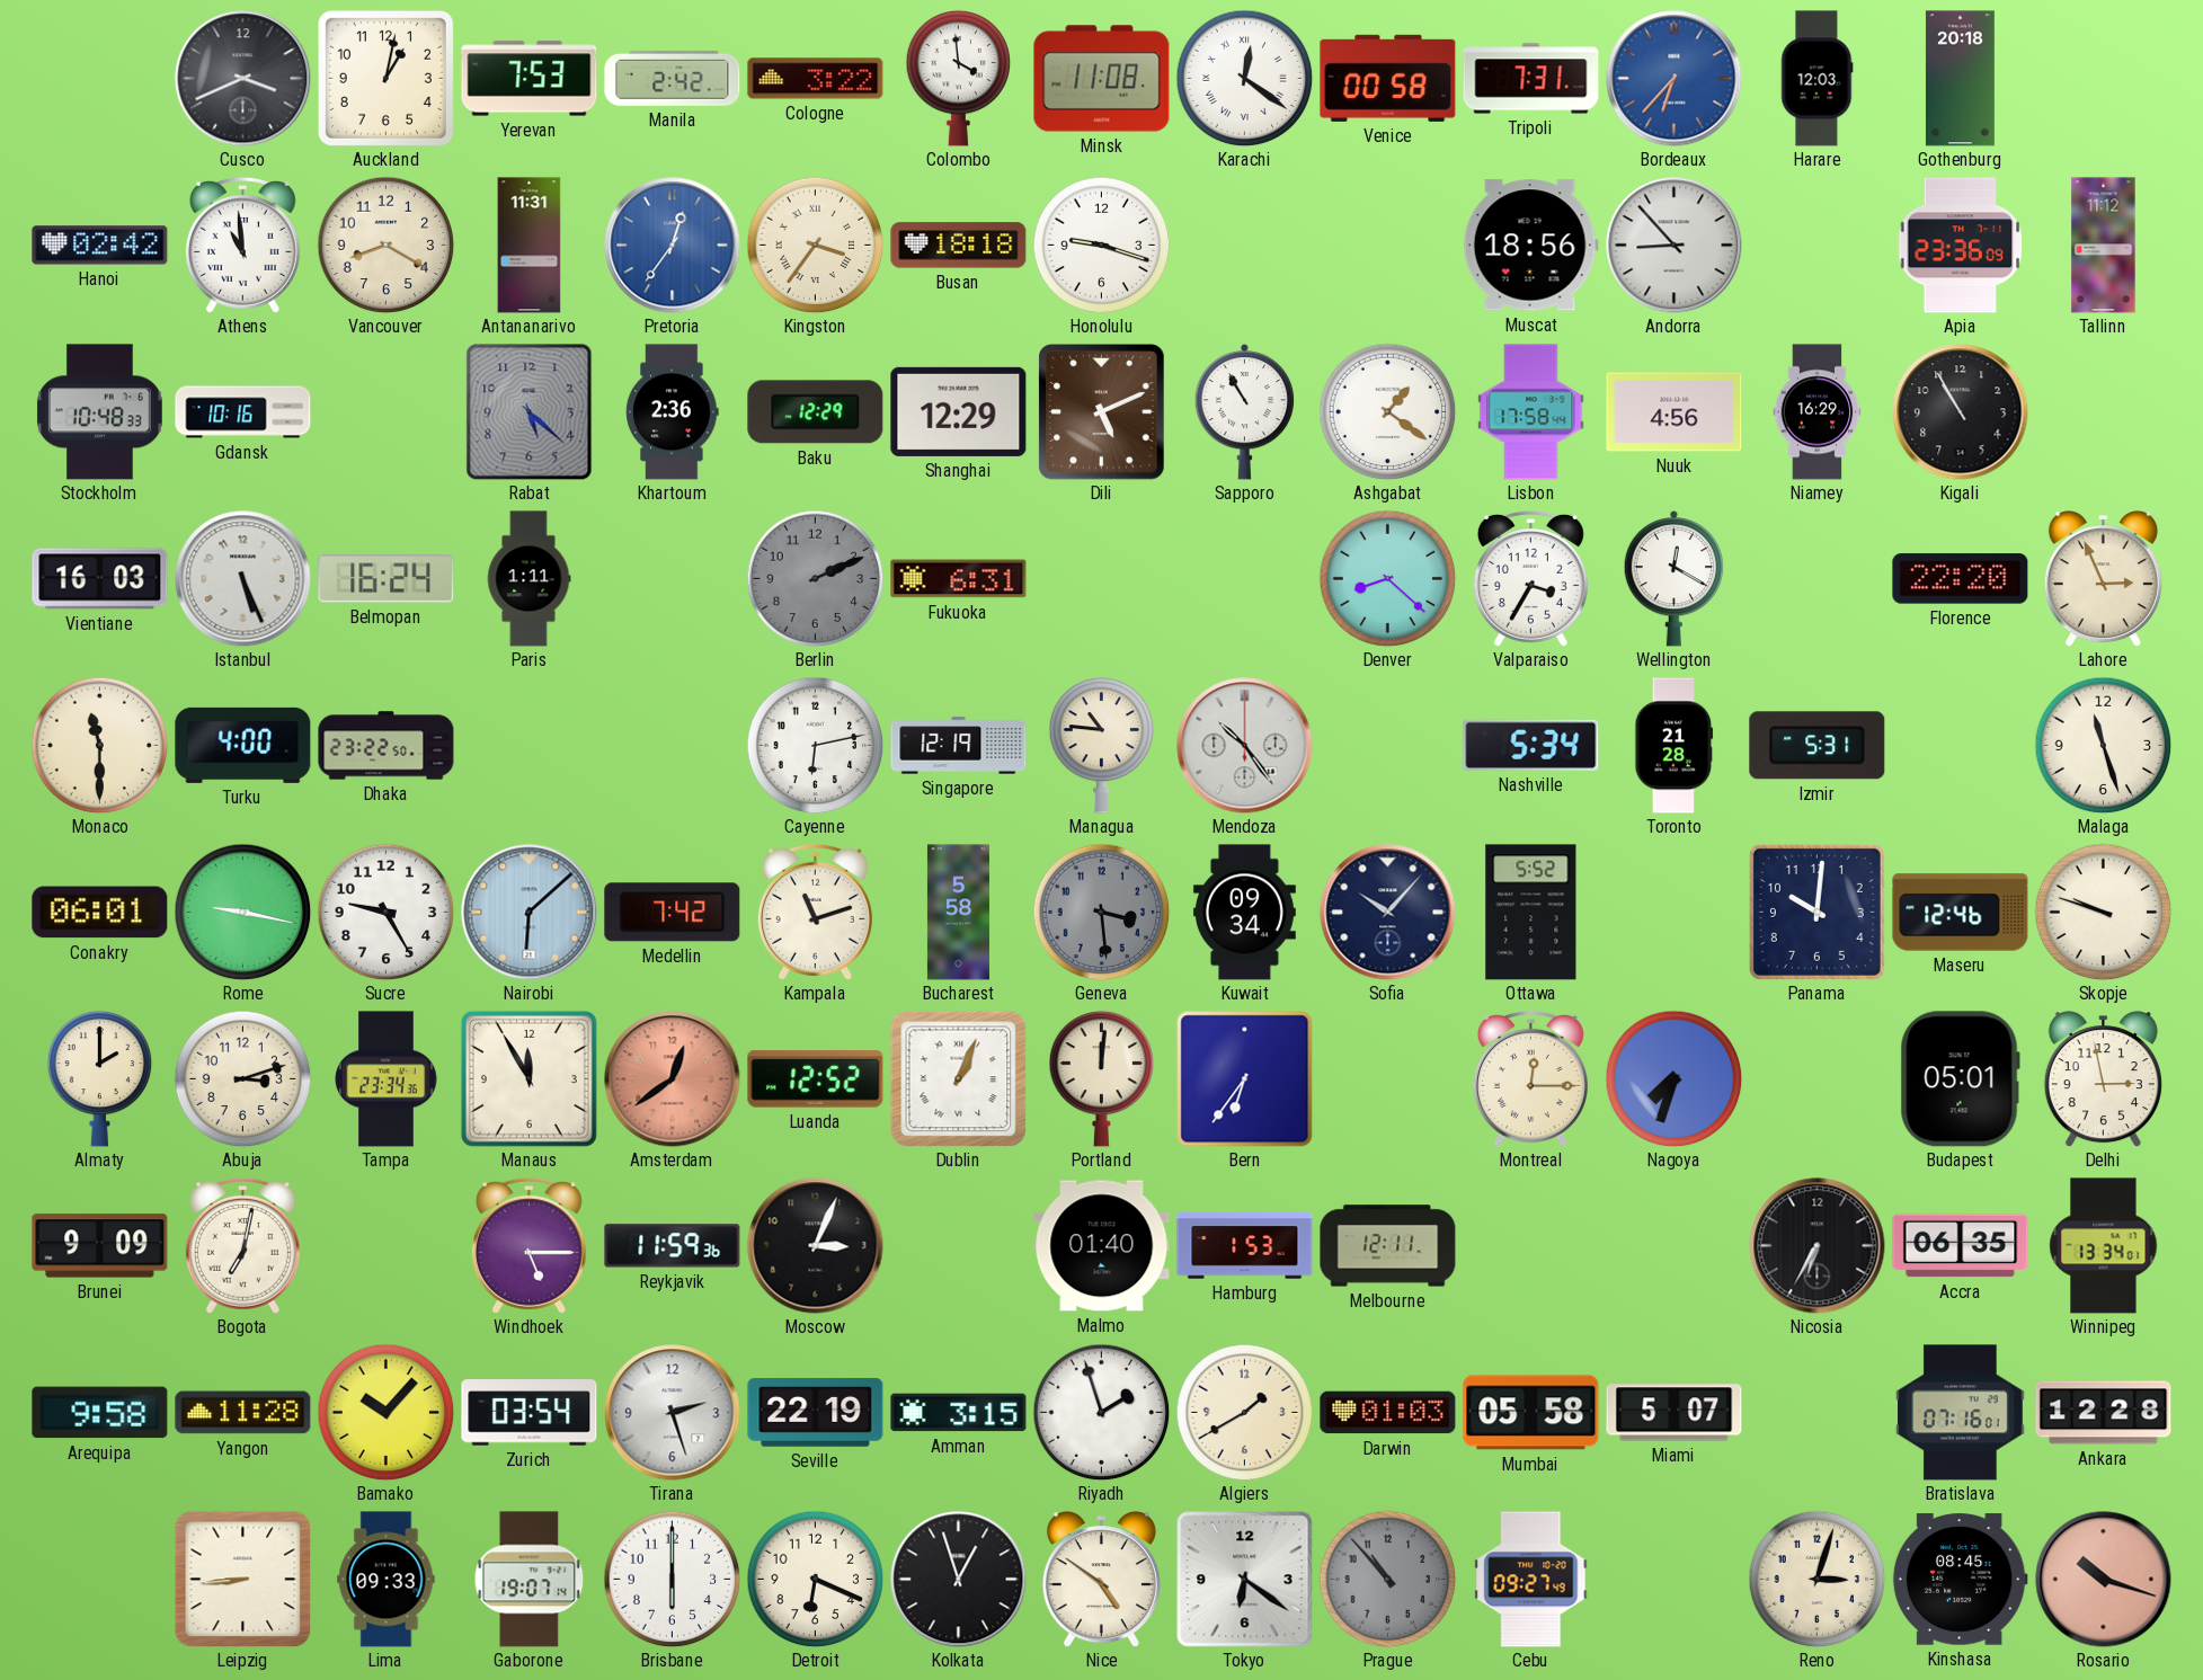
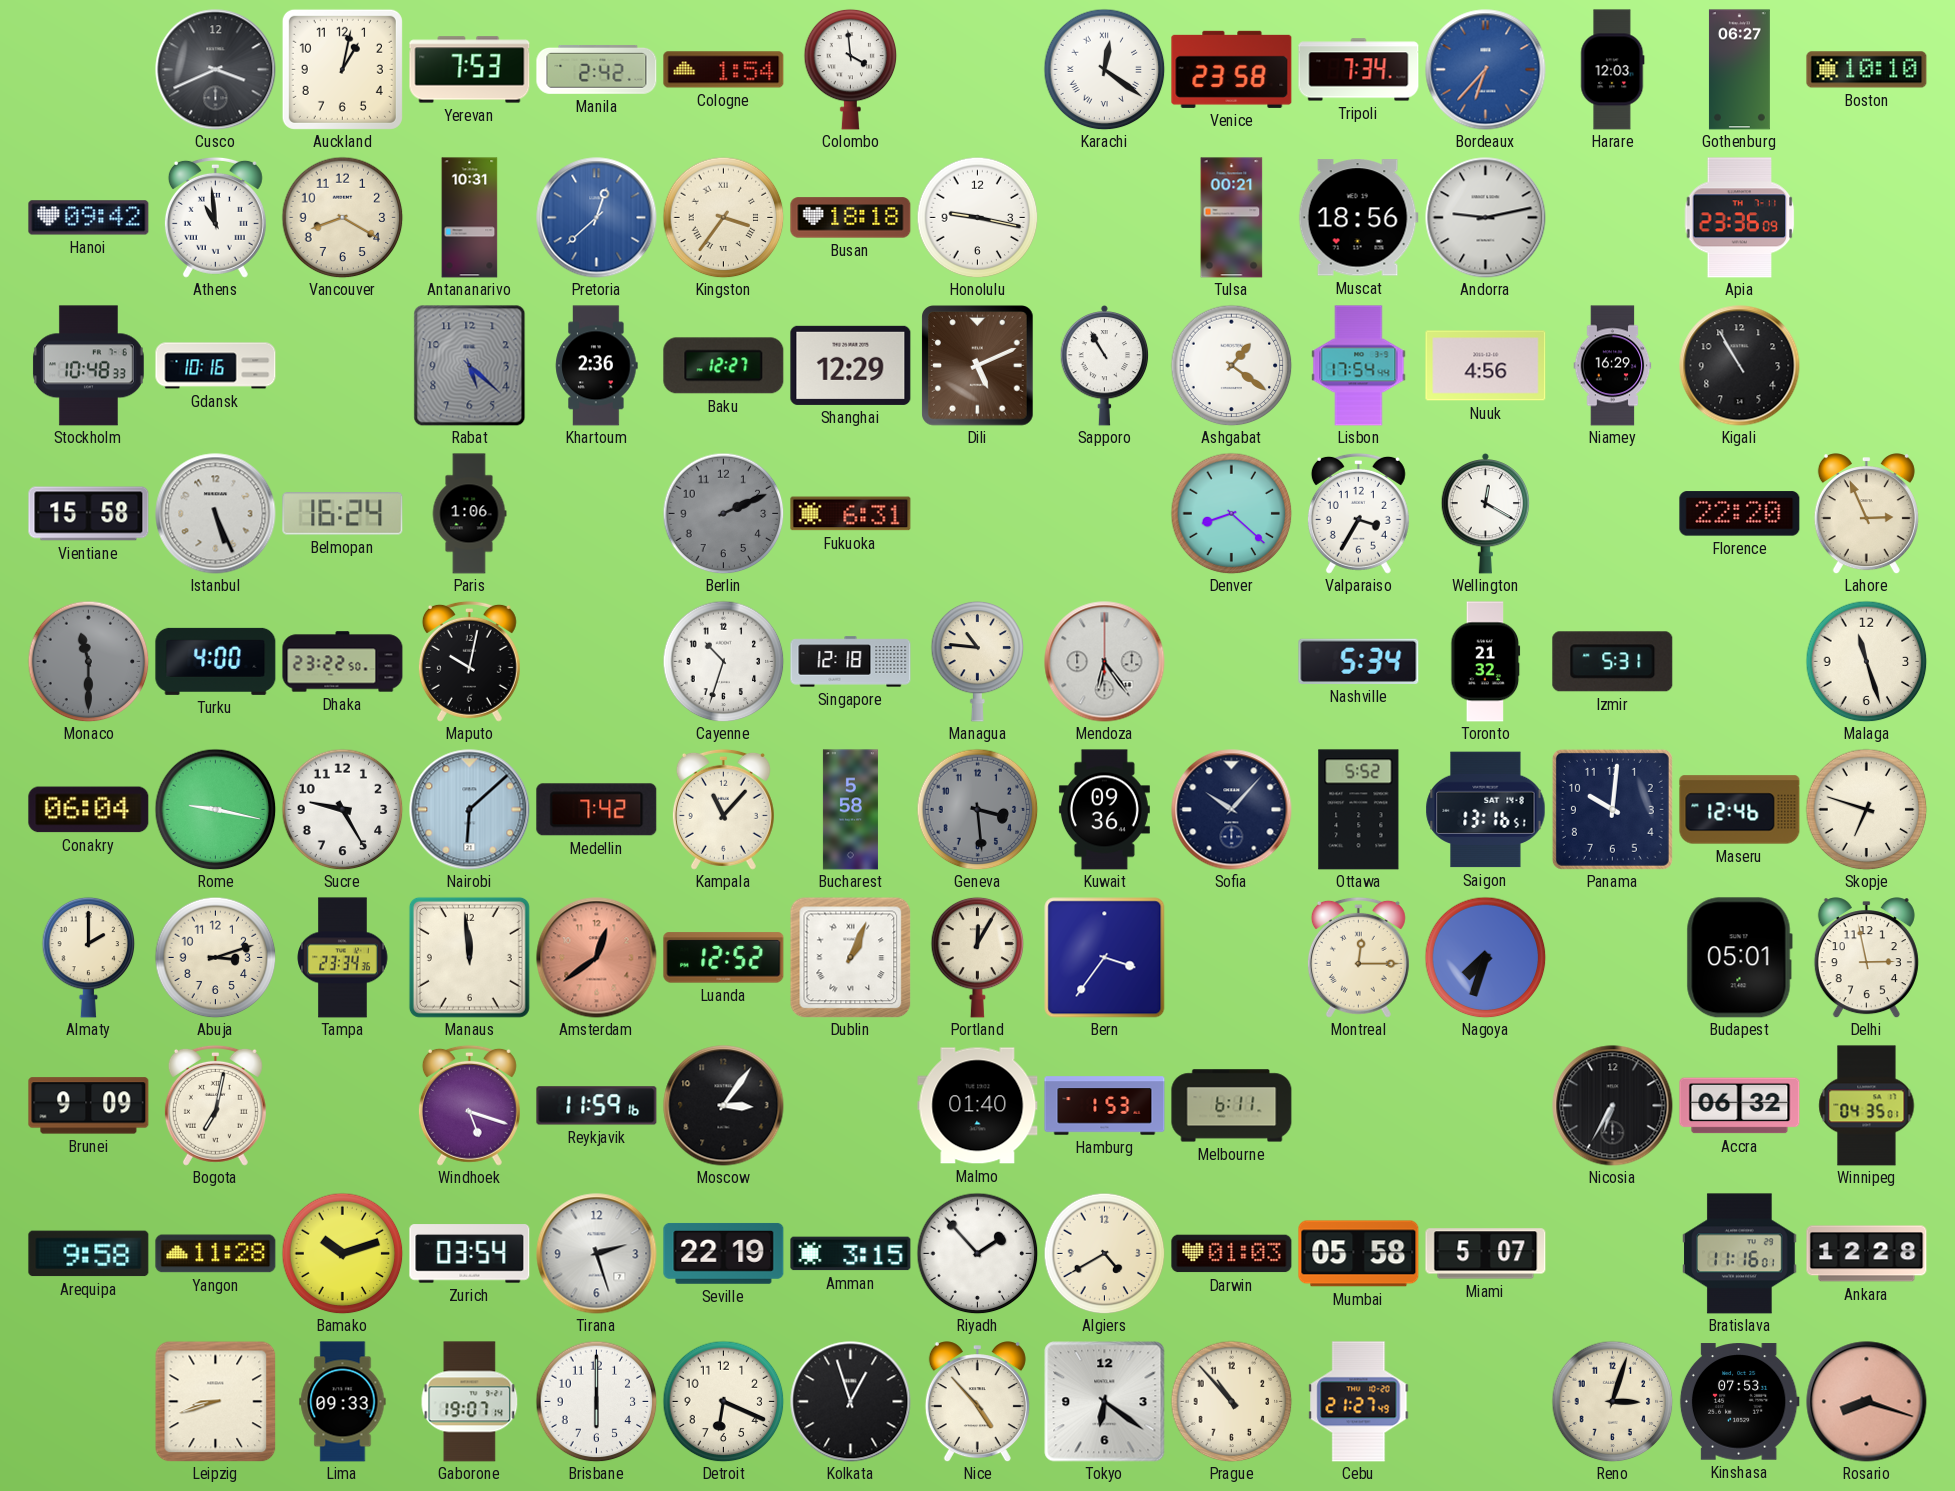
Cologne: 3:22 -> 1:54
Minsk: 11:08 -> none
Venice: 00:58 -> 23:58
Tripoli: 7:31 -> 7:34
Gothenburg: 20:18 -> 06:27
Boston: none -> 10:10
Hanoi: 02:42 -> 09:42
Antananarivo: 11:31 -> 10:31
Pretoria: 12:36 -> 12:38
Honolulu: 9:18 -> 9:17
Tulsa: none -> 00:21
Andorra: 8:53 -> 9:13
Tallinn: 11:12 -> none
Baku: 12:29 -> 12:27
Lisbon: 17:58 -> 17:54
Vientiane: 16:03 -> 15:58
Paris: 1:11 -> 1:06
Monaco dial: cream -> grey
Maputo: none -> 10:02
Cayenne: 6:13 -> 10:33
Singapore: 12:19 -> 12:18
Mendoza: 10:24 -> 6:24
Toronto: 21:28 -> 21:32
Conakry: 06:01 -> 06:04
Kampala: 11:12 -> 11:07
Kuwait: 09:34 -> 09:36
Saigon: none -> 13:16
Skopje: 9:48 -> 6:48
Manaus: 11:55 -> 11:59
Portland: 12:01 -> 12:05
Bern: 6:36 -> 3:36
Windhoek: 5:15 -> 5:18
Reykjavik: 11:59:36 -> 11:59:16
Moscow: 3:04 -> 3:06
Melbourne: 12:11 -> 6:11
Accra: 06:35 -> 06:32
Winnipeg: 13:34 -> 04:35
Bamako: 10:07 -> 10:12
Riyadh: 1:57 -> 1:53
Algiers: 1:40 -> 4:40
Bratislava: 07:16 -> 11:16
Leipzig: 8:44 -> 8:42
Nice: 4:51 -> 4:53
Prague dial: grey -> cream
Cebu: 09:27 -> 21:27
Kinshasa: 08:45 -> 07:53
Rosario: 10:18 -> 8:18
